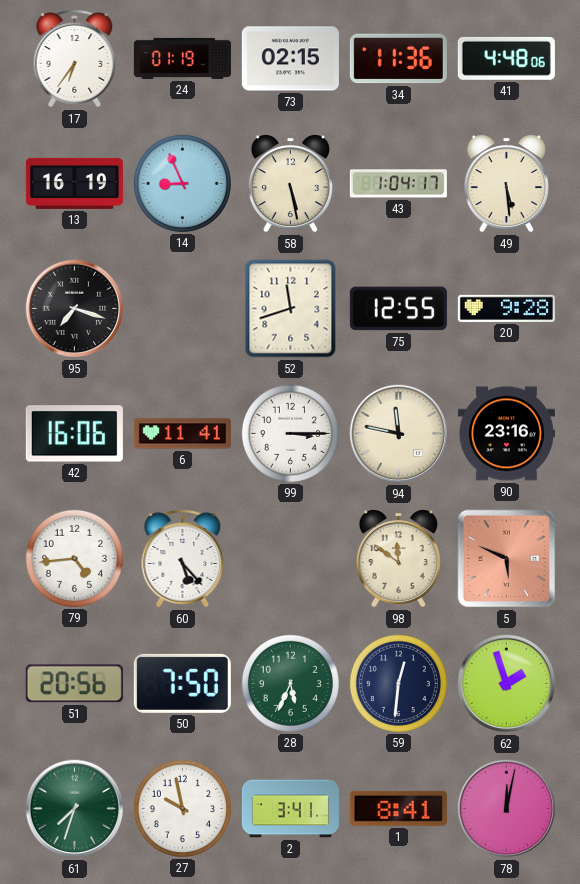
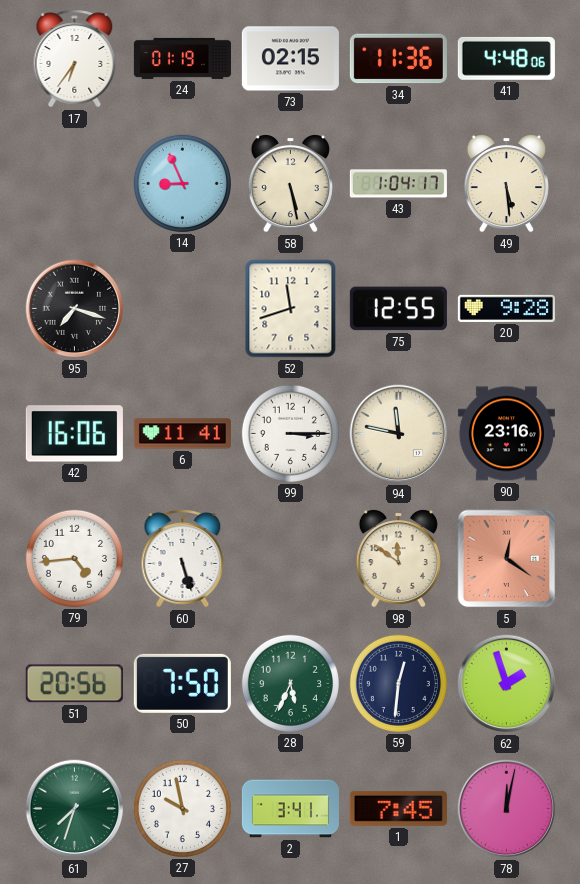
13: 16:19 -> none
60: 5:23 -> 5:27
5: 5:49 -> 12:21
1: 8:41 -> 7:45
